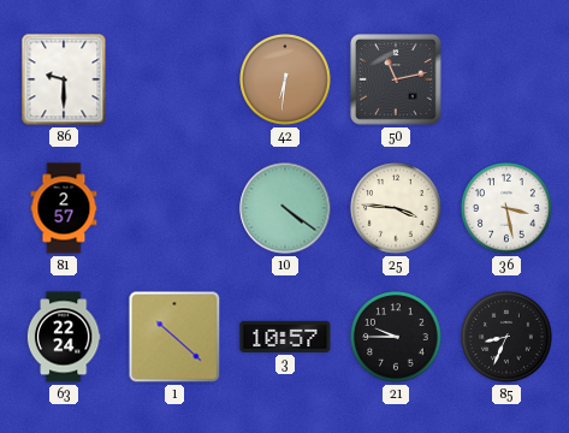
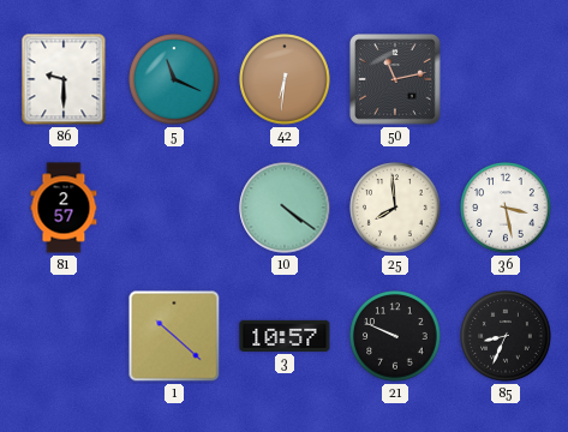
5: none -> 11:19
25: 3:46 -> 7:59
63: 22:24 -> none
21: 9:45 -> 9:49
